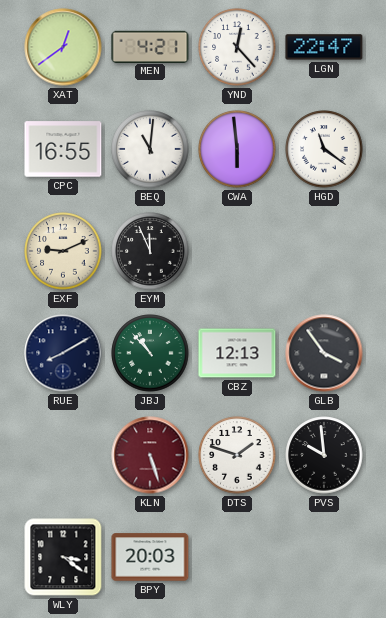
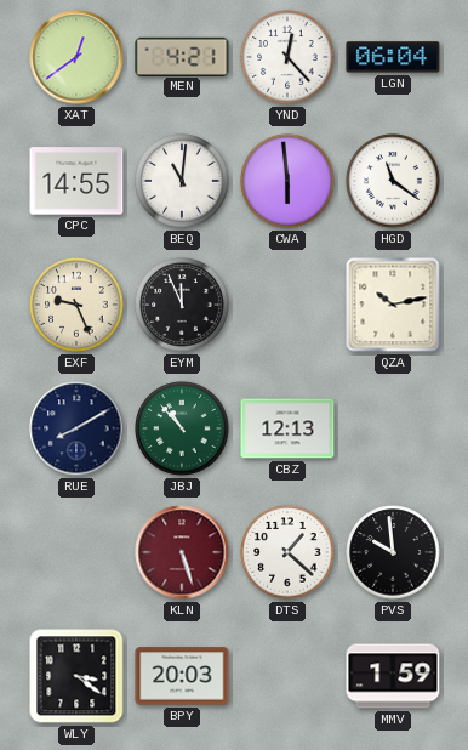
LGN: 22:47 -> 06:04
CPC: 16:55 -> 14:55
EXF: 9:11 -> 9:26
QZA: none -> 10:13
GLB: 3:54 -> none
DTS: 1:48 -> 1:22
MMV: none -> 1:59
